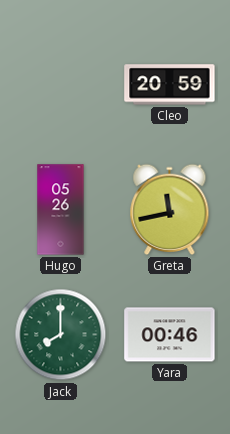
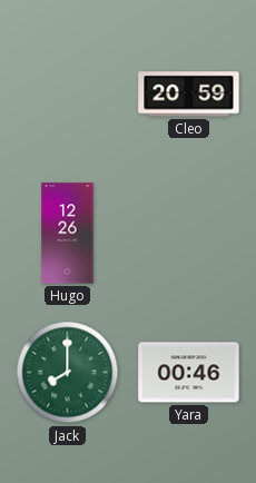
Hugo: 05:26 -> 12:26
Greta: 11:43 -> none
